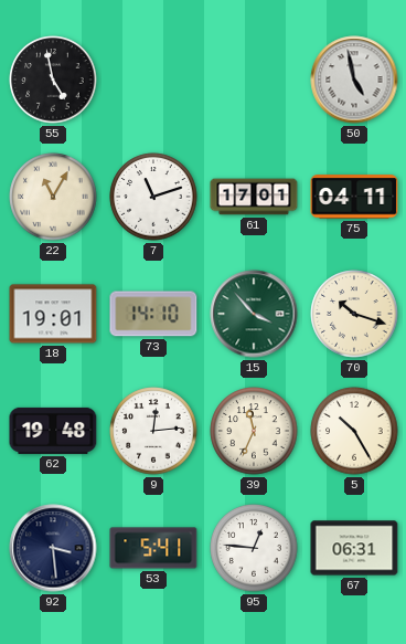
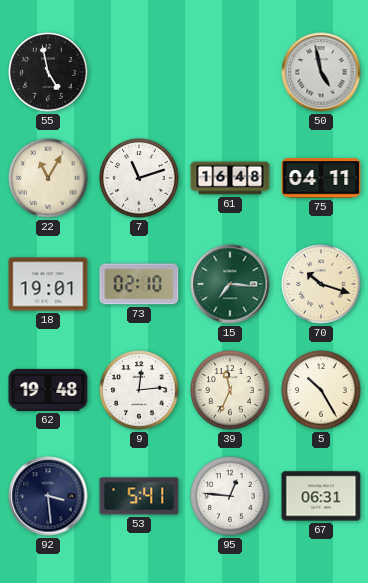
61: 17:01 -> 16:48
73: 14:10 -> 02:10
15: 3:53 -> 7:16
